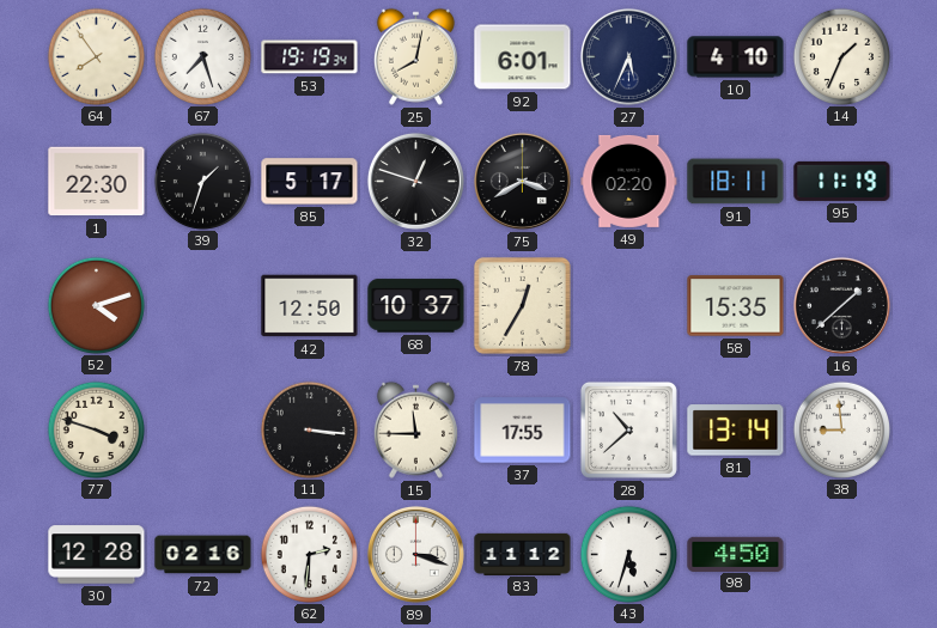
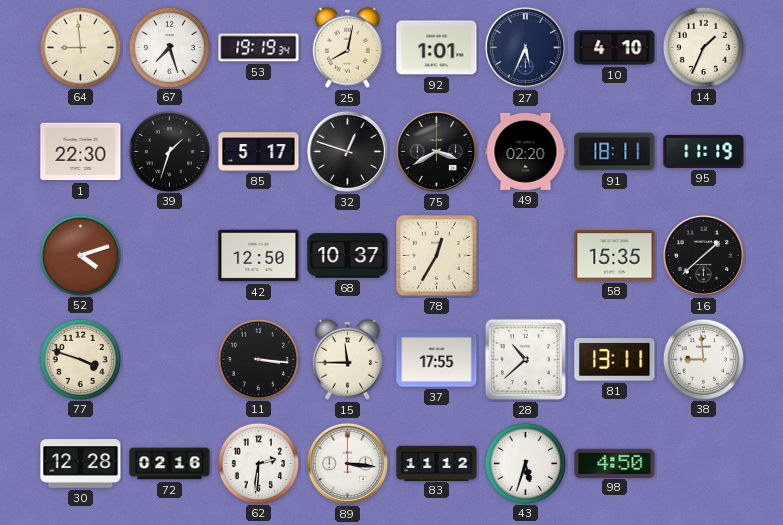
64: 7:54 -> 8:59
92: 6:01 -> 1:01
81: 13:14 -> 13:11
89: 3:18 -> 3:16
